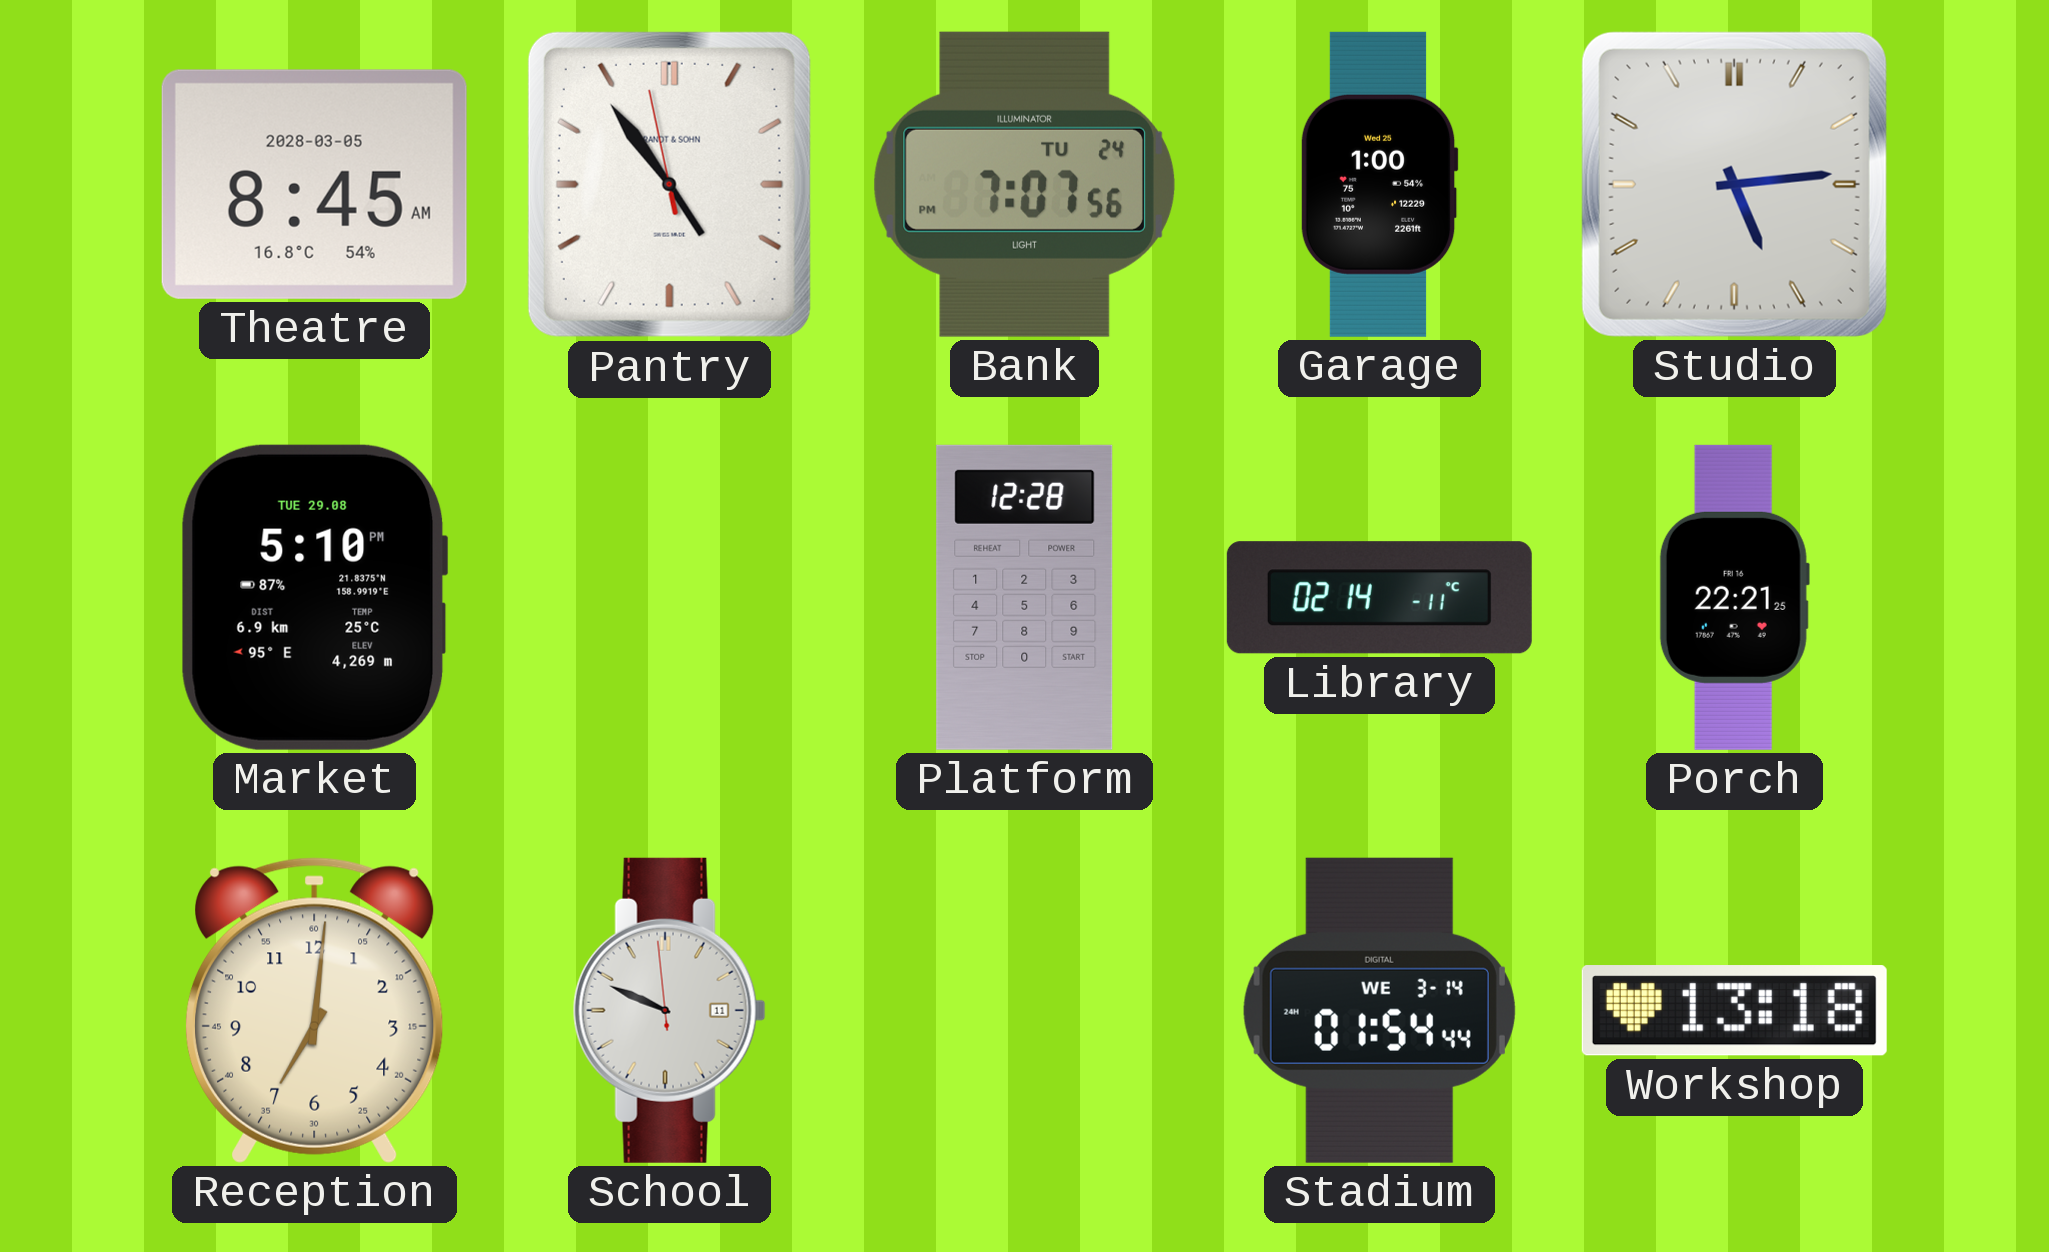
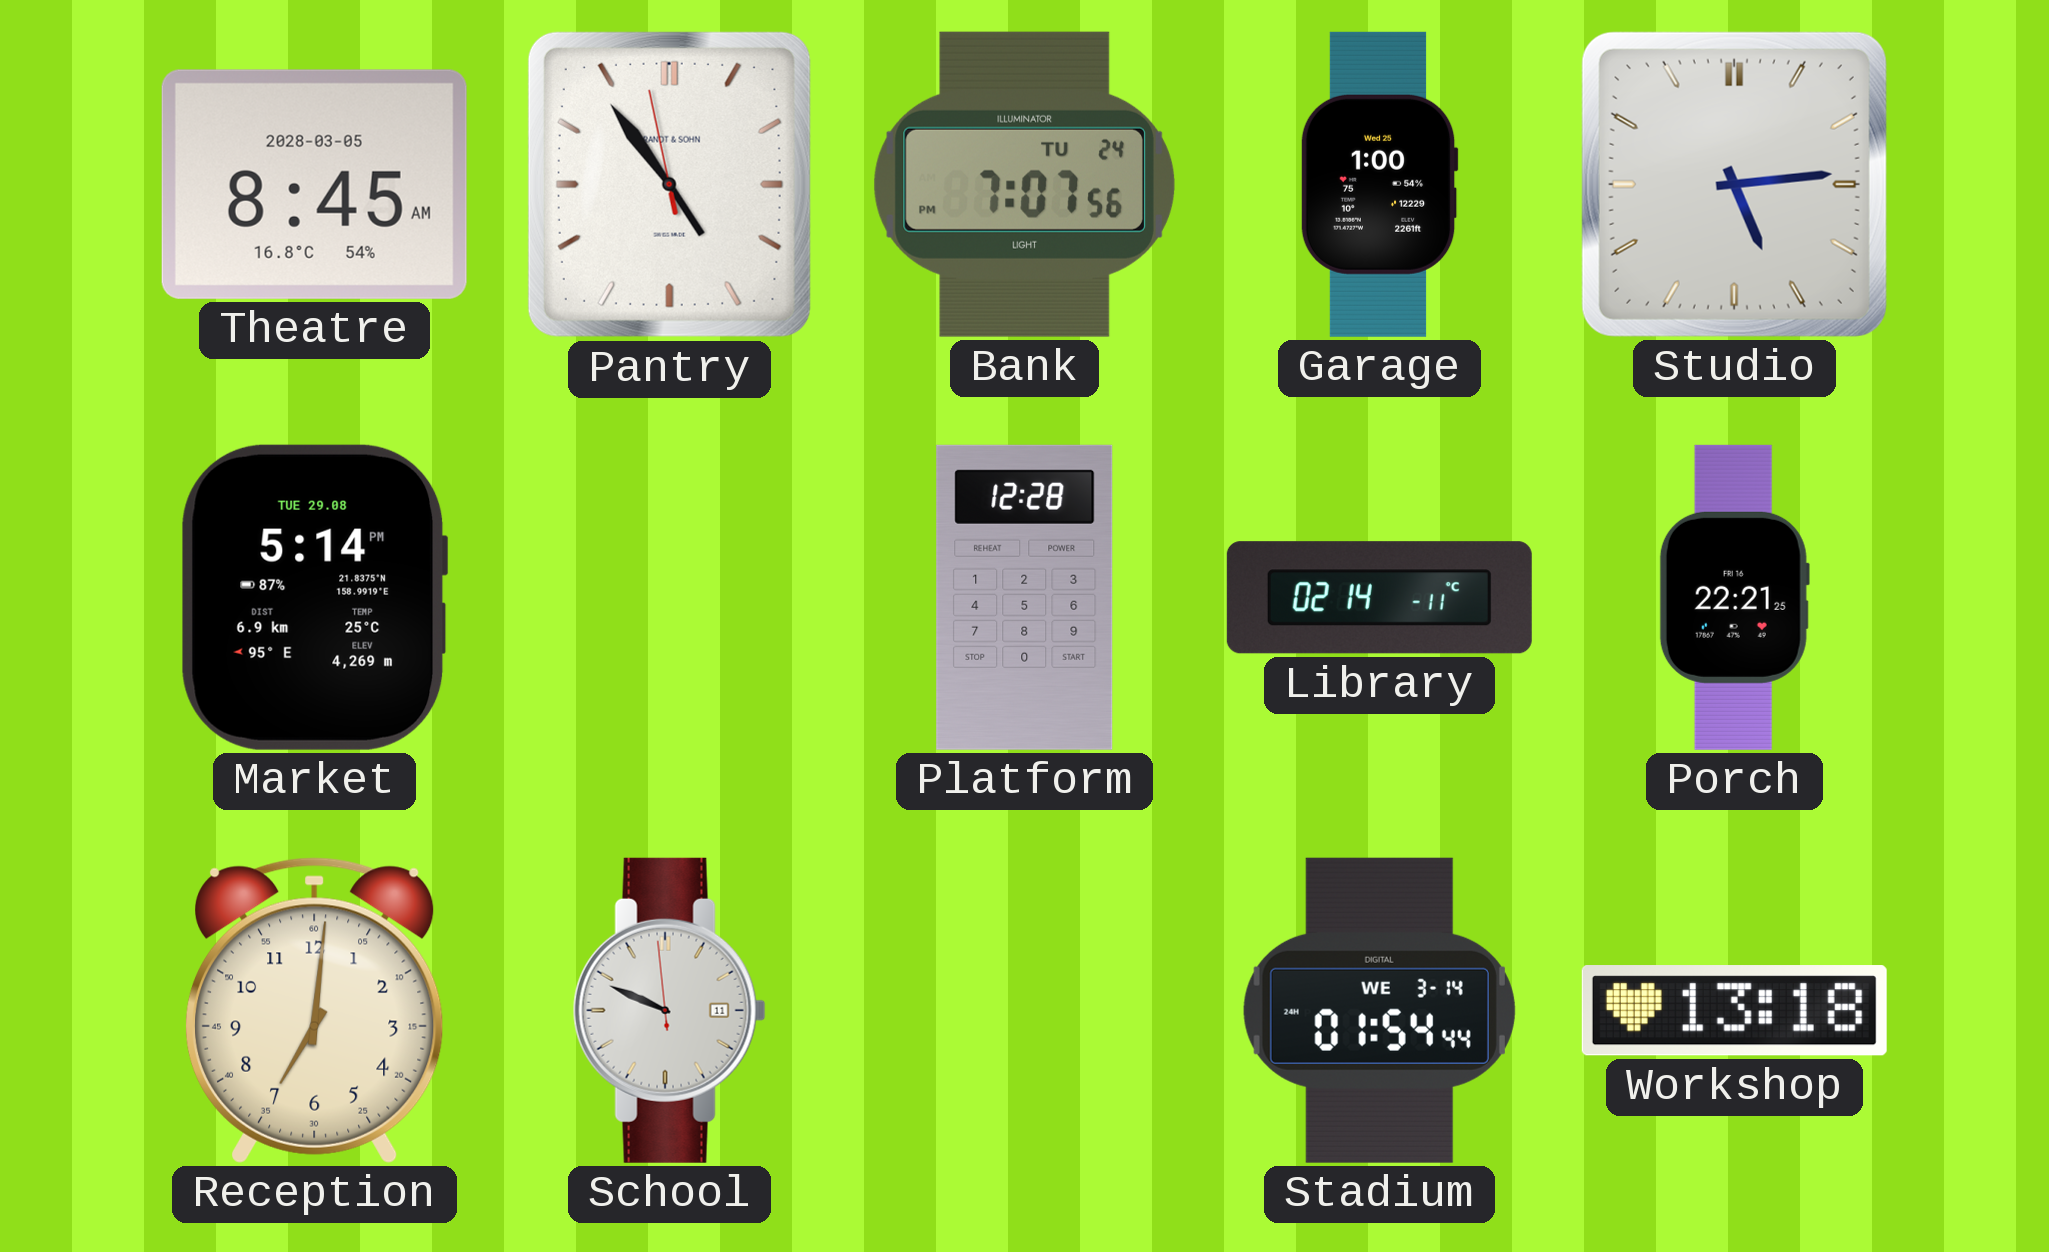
Market: 5:10 -> 5:14
